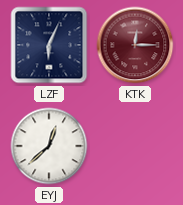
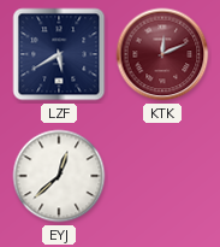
LZF: 6:04 -> 5:40
KTK: 12:15 -> 12:11
